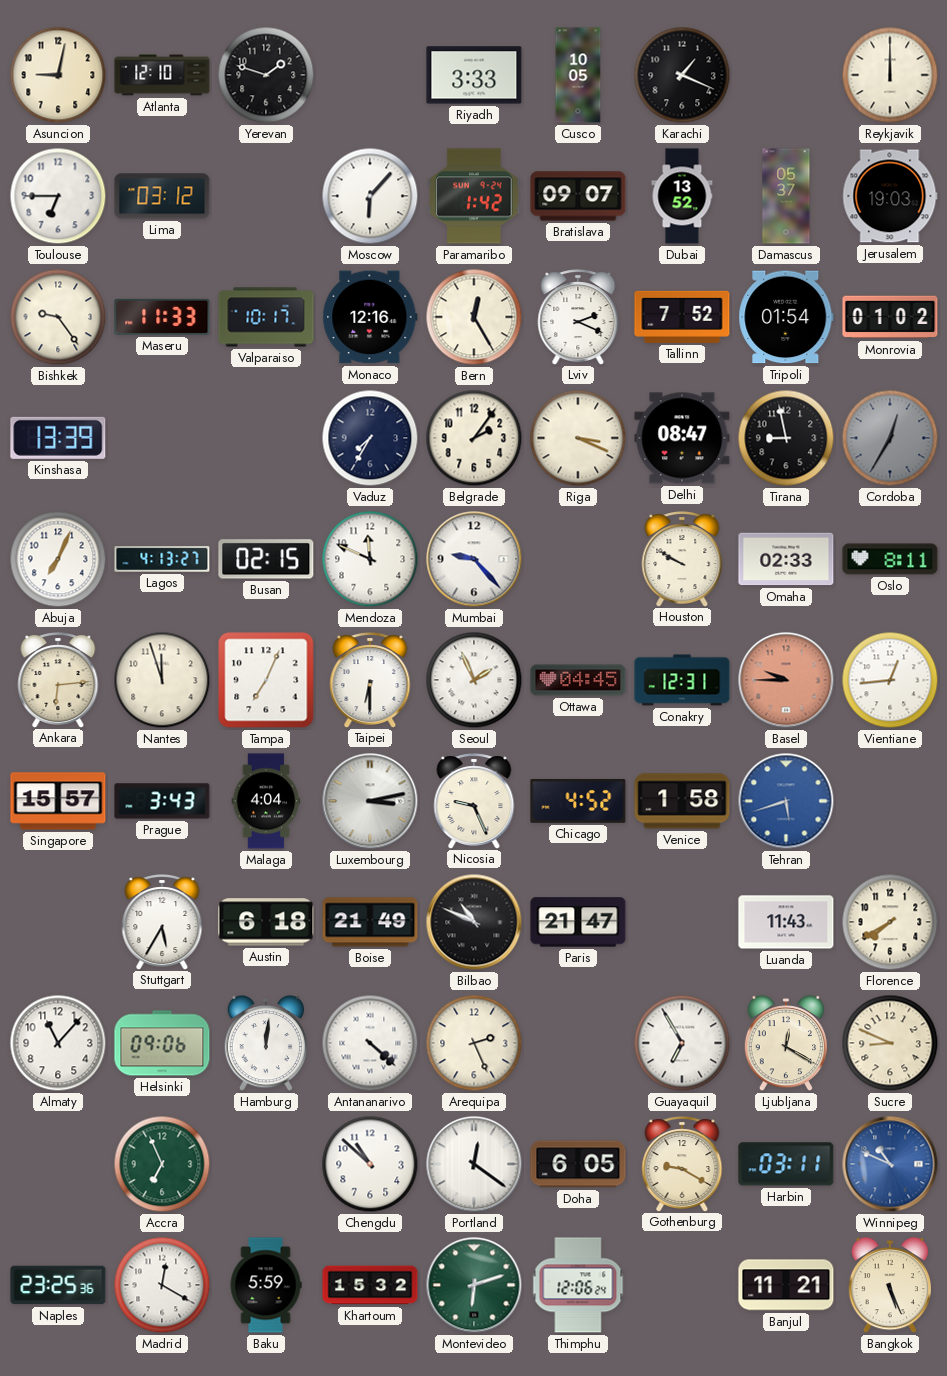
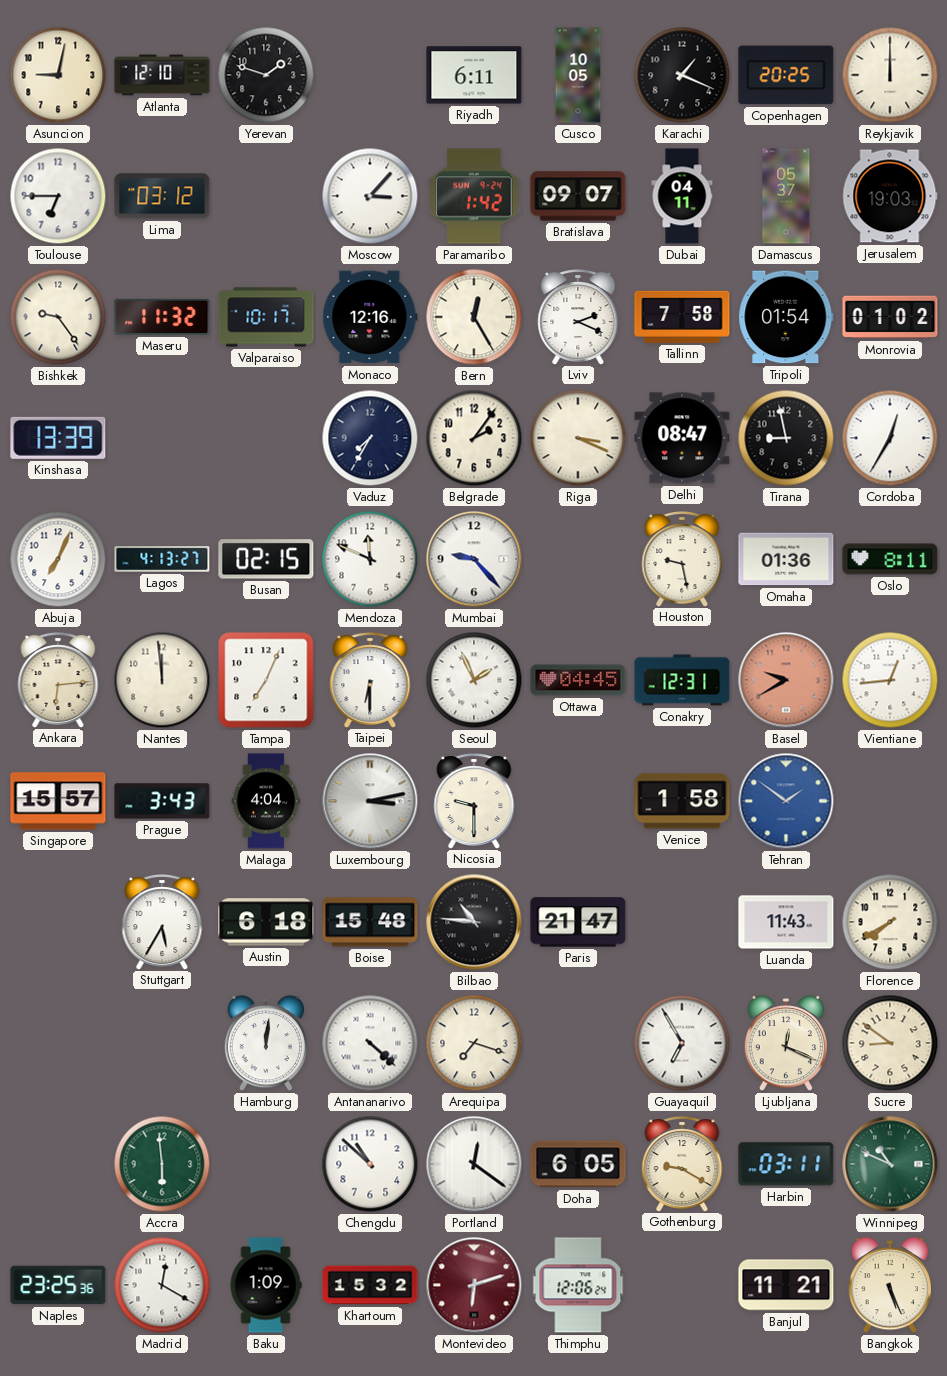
Riyadh: 3:33 -> 6:11
Copenhagen: none -> 20:25
Moscow: 6:07 -> 3:07
Dubai: 13:52 -> 04:11
Maseru: 11:33 -> 11:32
Tallinn: 7:52 -> 7:58
Cordoba dial: grey -> white
Houston: 9:50 -> 9:28
Omaha: 02:33 -> 01:36
Nantes: 11:57 -> 11:59
Basel: 9:45 -> 9:40
Nicosia: 9:26 -> 9:30
Chicago: 4:52 -> none
Tehran: 5:42 -> 1:51
Boise: 21:49 -> 15:48
Bilbao: 10:49 -> 10:46
Almaty: 11:07 -> none
Helsinki: 09:06 -> none
Arequipa: 2:26 -> 7:18
Ljubljana: 12:20 -> 12:19
Sucre: 8:49 -> 8:51
Accra: 6:56 -> 5:59
Winnipeg dial: blue -> green
Baku: 5:59 -> 1:09
Montevideo dial: green -> burgundy
